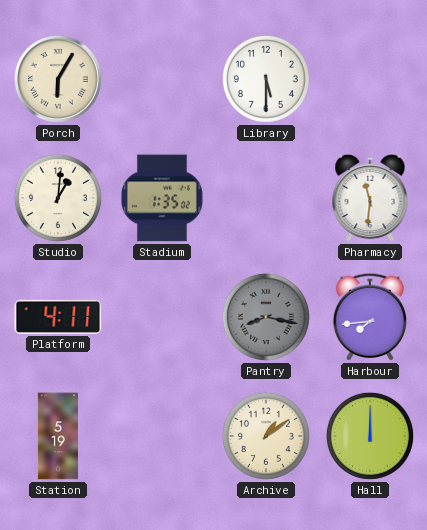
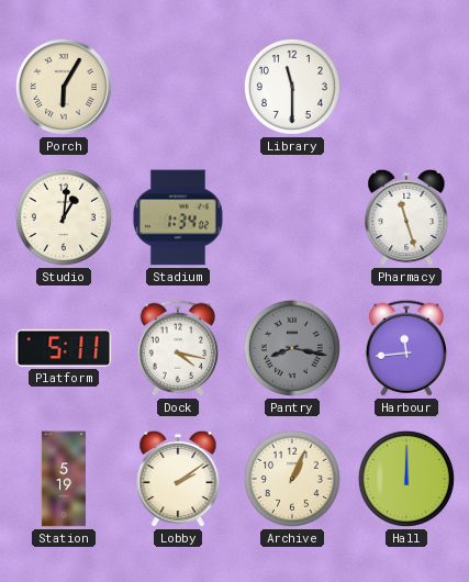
Library: 5:30 -> 11:30
Stadium: 1:35 -> 1:34
Pharmacy: 11:31 -> 11:27
Platform: 4:11 -> 5:11
Dock: none -> 4:17
Harbour: 7:44 -> 11:44
Lobby: none -> 2:09
Archive: 1:09 -> 1:04
